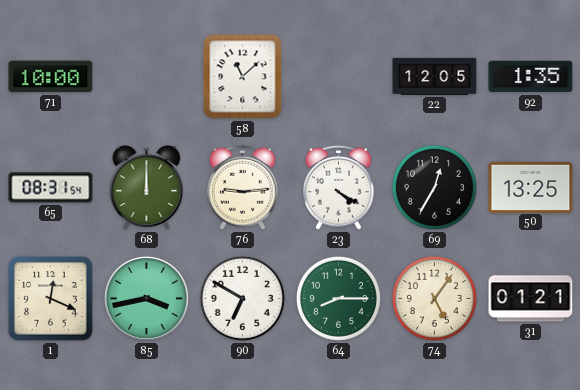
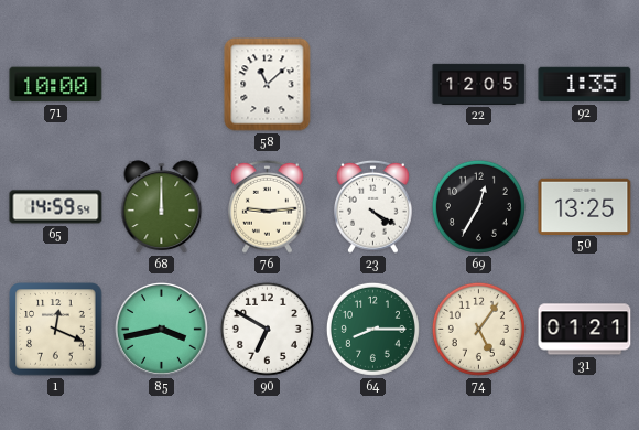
65: 08:31 -> 14:59
